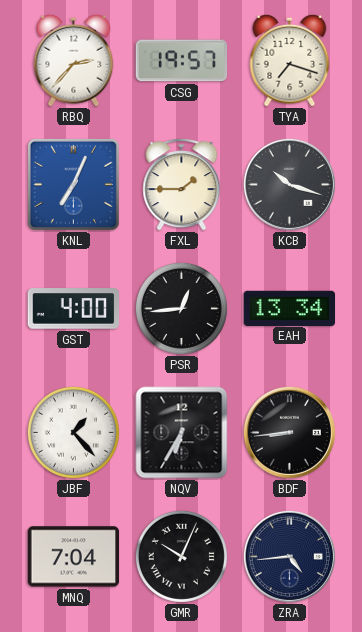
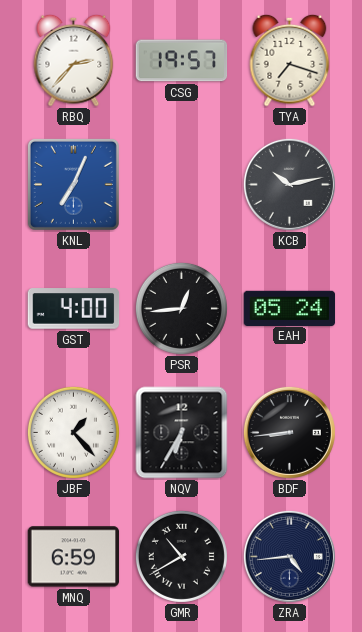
FXL: 1:45 -> none
KCB: 10:18 -> 10:13
EAH: 13:34 -> 05:24
MNQ: 7:04 -> 6:59
GMR: 10:04 -> 10:40
